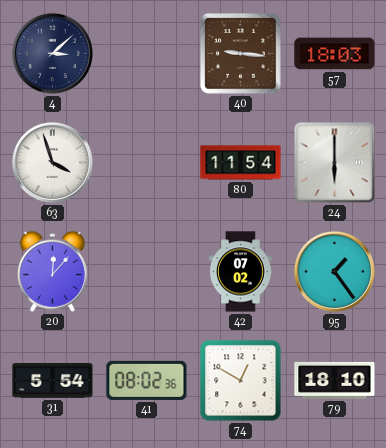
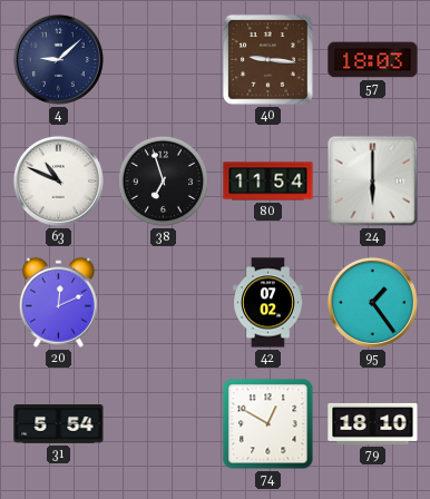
4: 3:08 -> 9:08
63: 3:57 -> 10:49
38: none -> 6:57
20: 12:07 -> 12:11
41: 08:02 -> none
